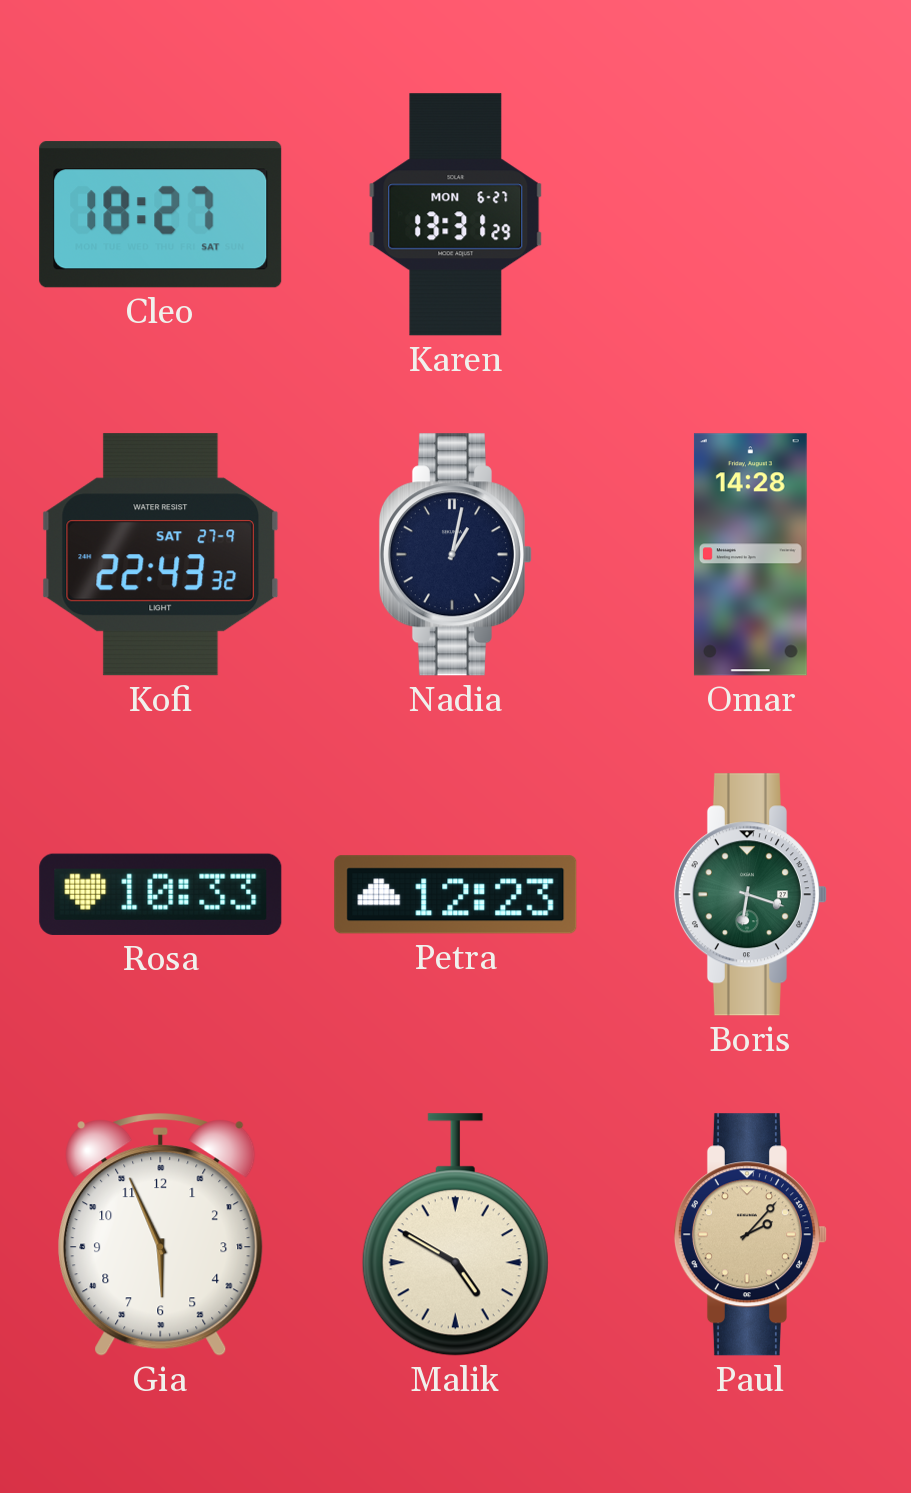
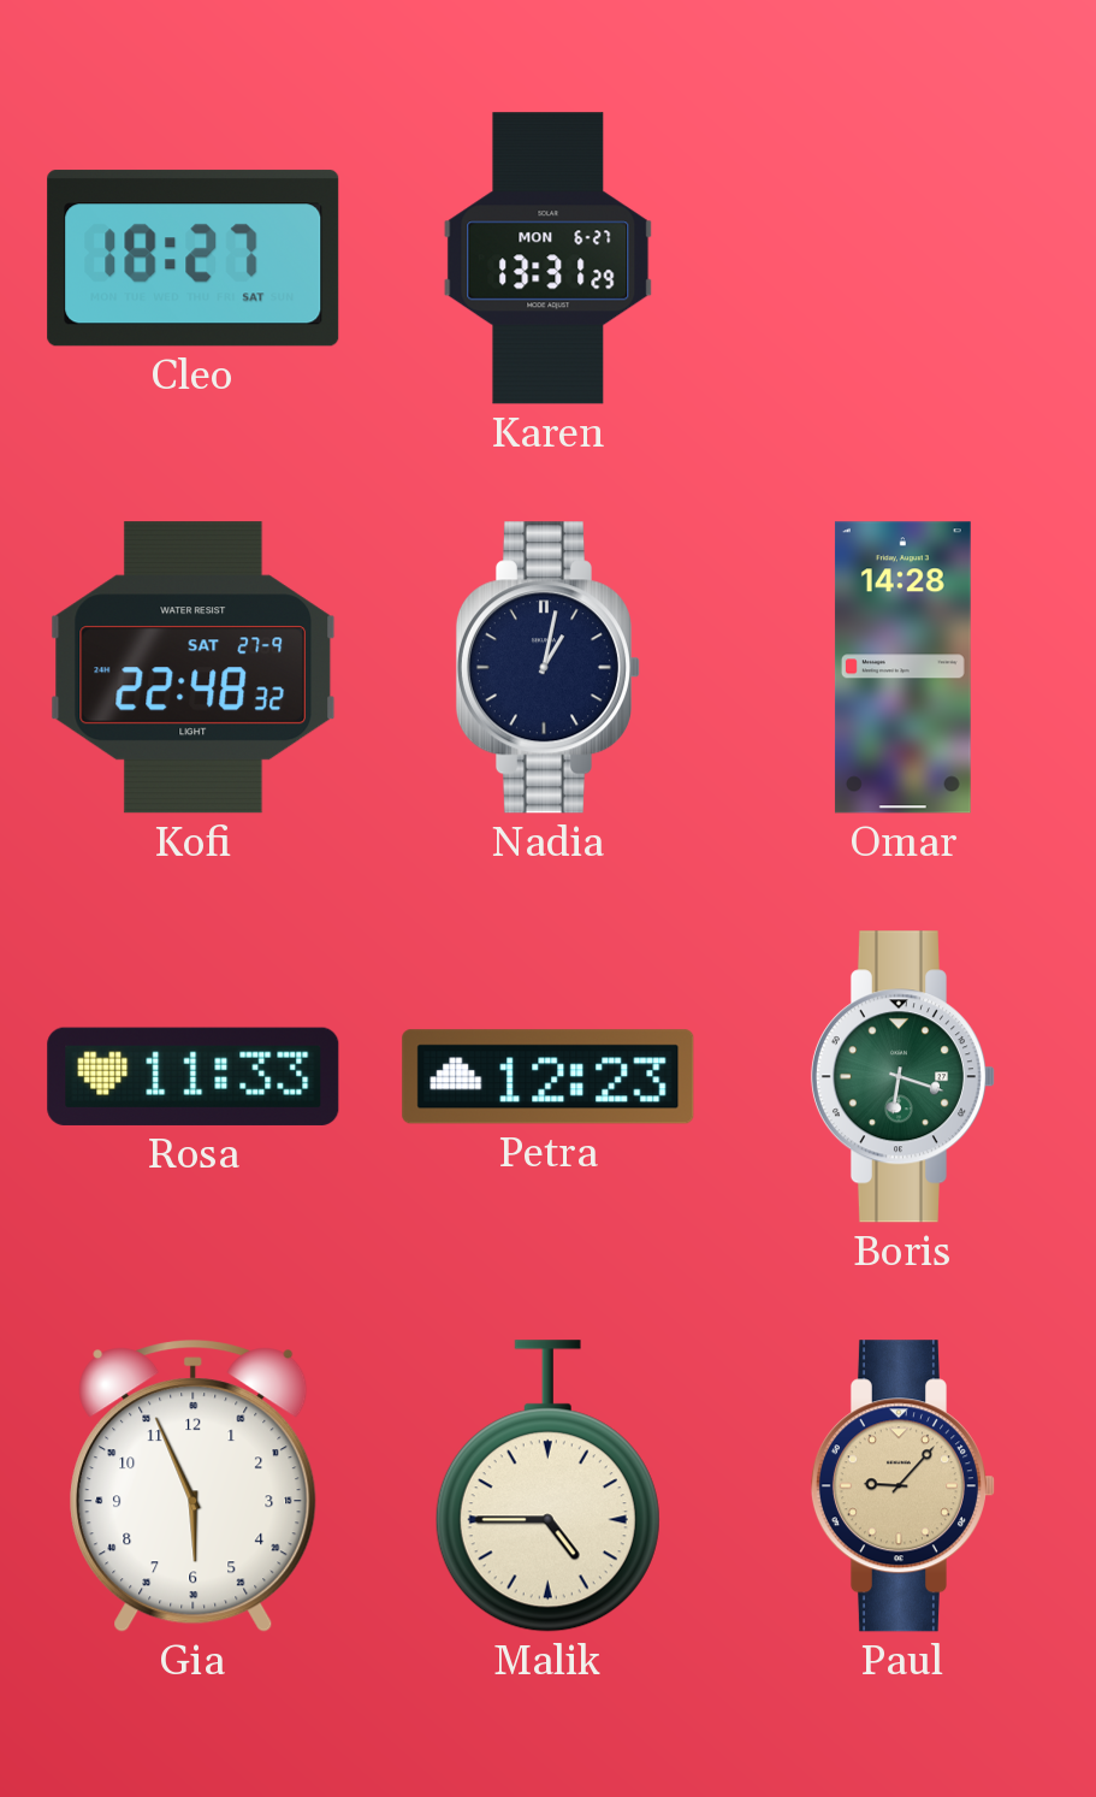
Kofi: 22:43 -> 22:48
Rosa: 10:33 -> 11:33
Malik: 4:50 -> 4:45
Paul: 2:07 -> 9:07
